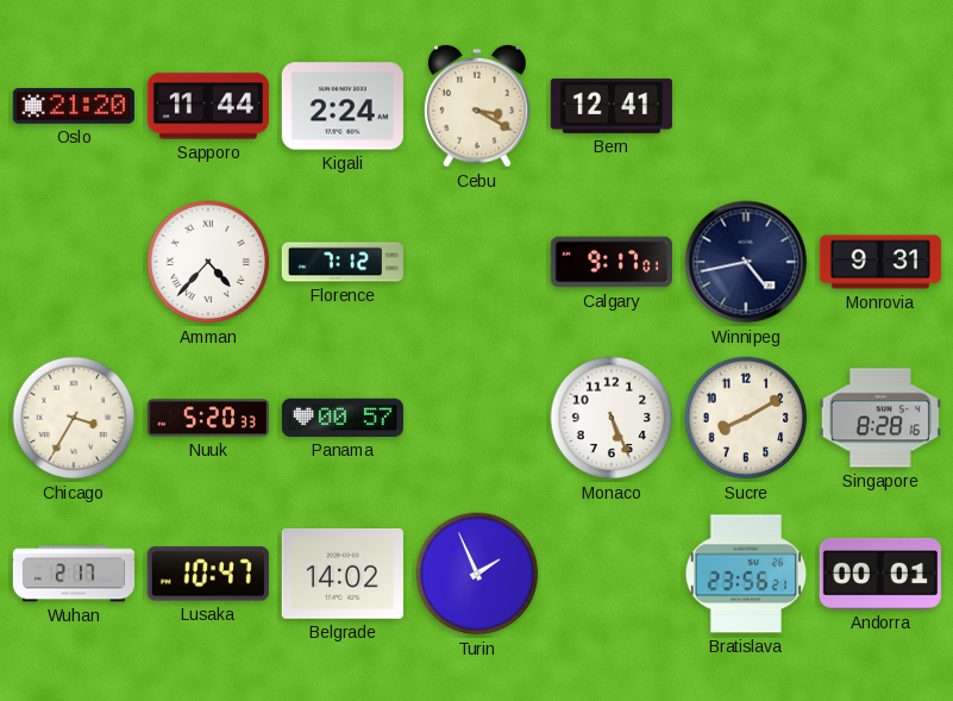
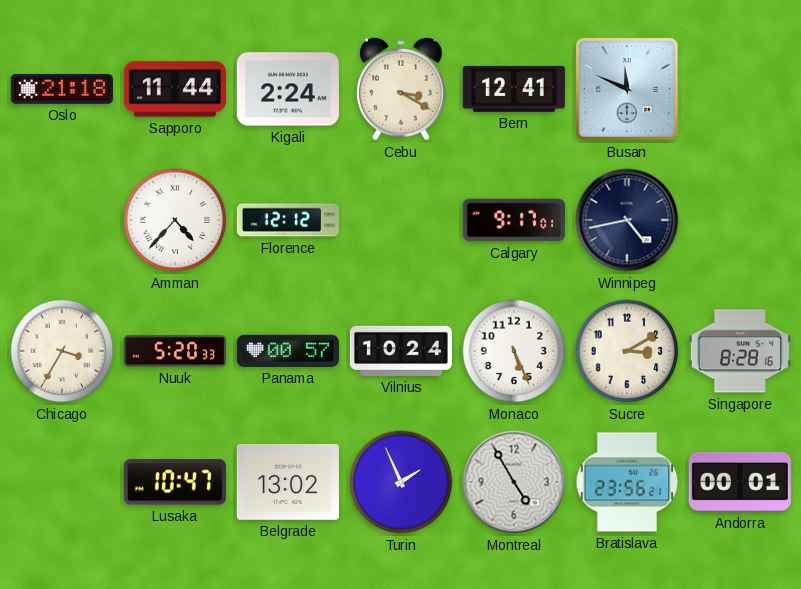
Oslo: 21:20 -> 21:18
Busan: none -> 11:49
Florence: 7:12 -> 12:12
Monrovia: 9:31 -> none
Vilnius: none -> 10:24
Sucre: 8:10 -> 3:10
Wuhan: 2:17 -> none
Belgrade: 14:02 -> 13:02
Montreal: none -> 4:55
